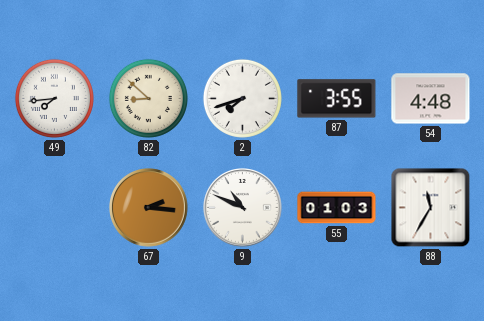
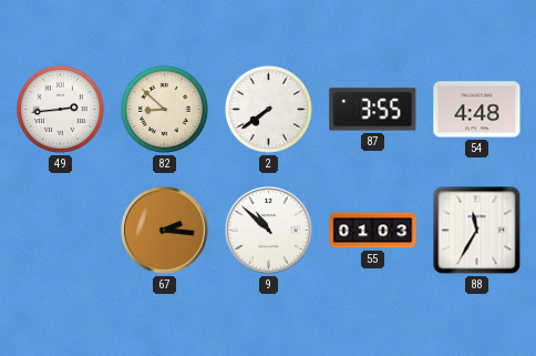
49: 7:44 -> 2:44
2: 7:42 -> 7:39
9: 10:49 -> 10:52
